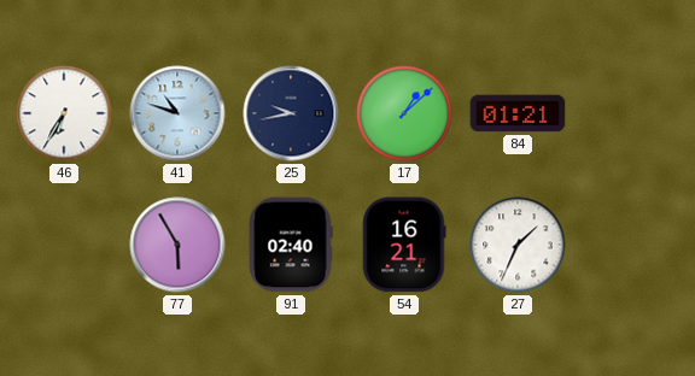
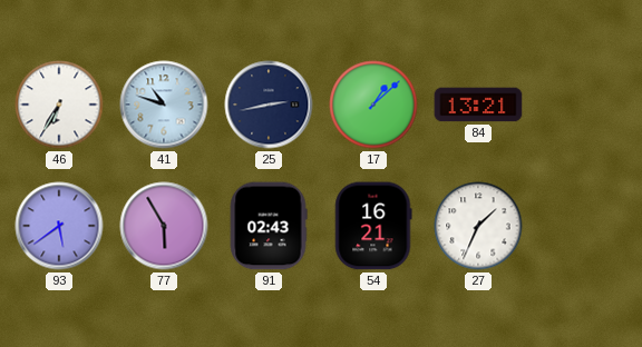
25: 9:43 -> 2:43
84: 01:21 -> 13:21
93: none -> 5:39
91: 02:40 -> 02:43
